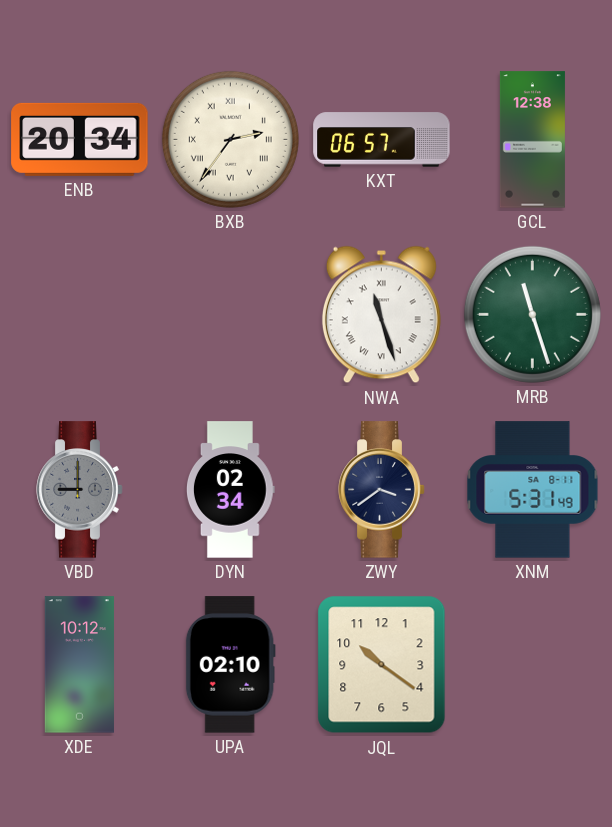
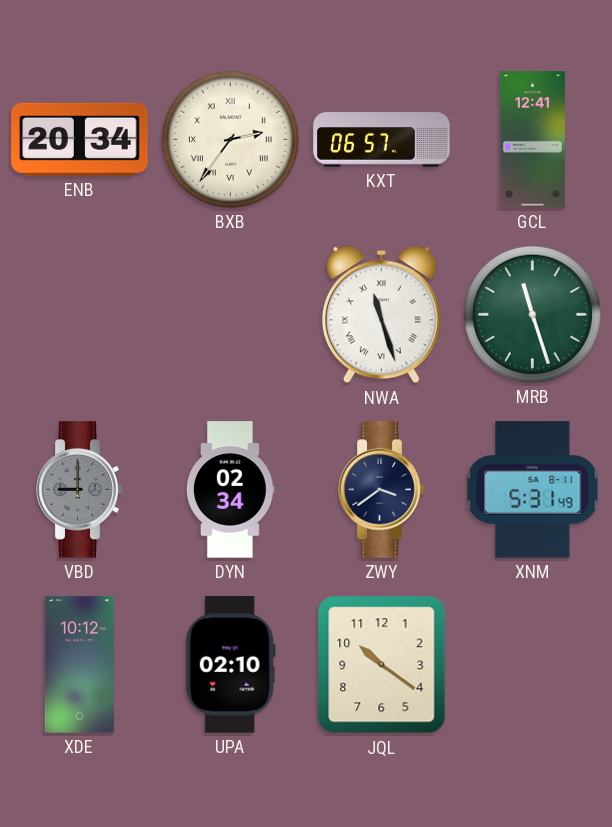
GCL: 12:38 -> 12:41
